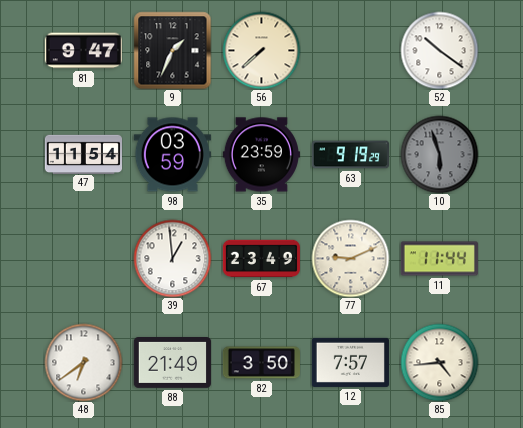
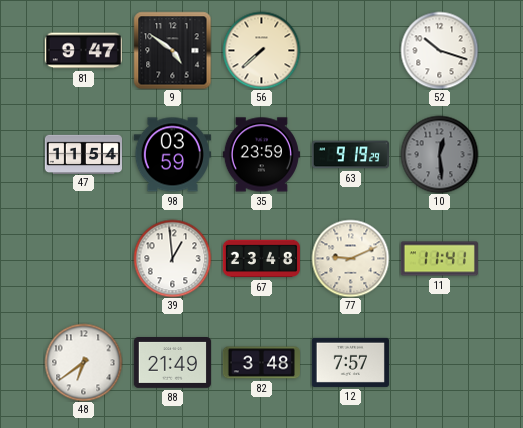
9: 1:34 -> 4:51
52: 10:21 -> 10:18
10: 5:57 -> 12:29
67: 23:49 -> 23:48
11: 11:44 -> 11:41
82: 3:50 -> 3:48
85: 4:44 -> none
